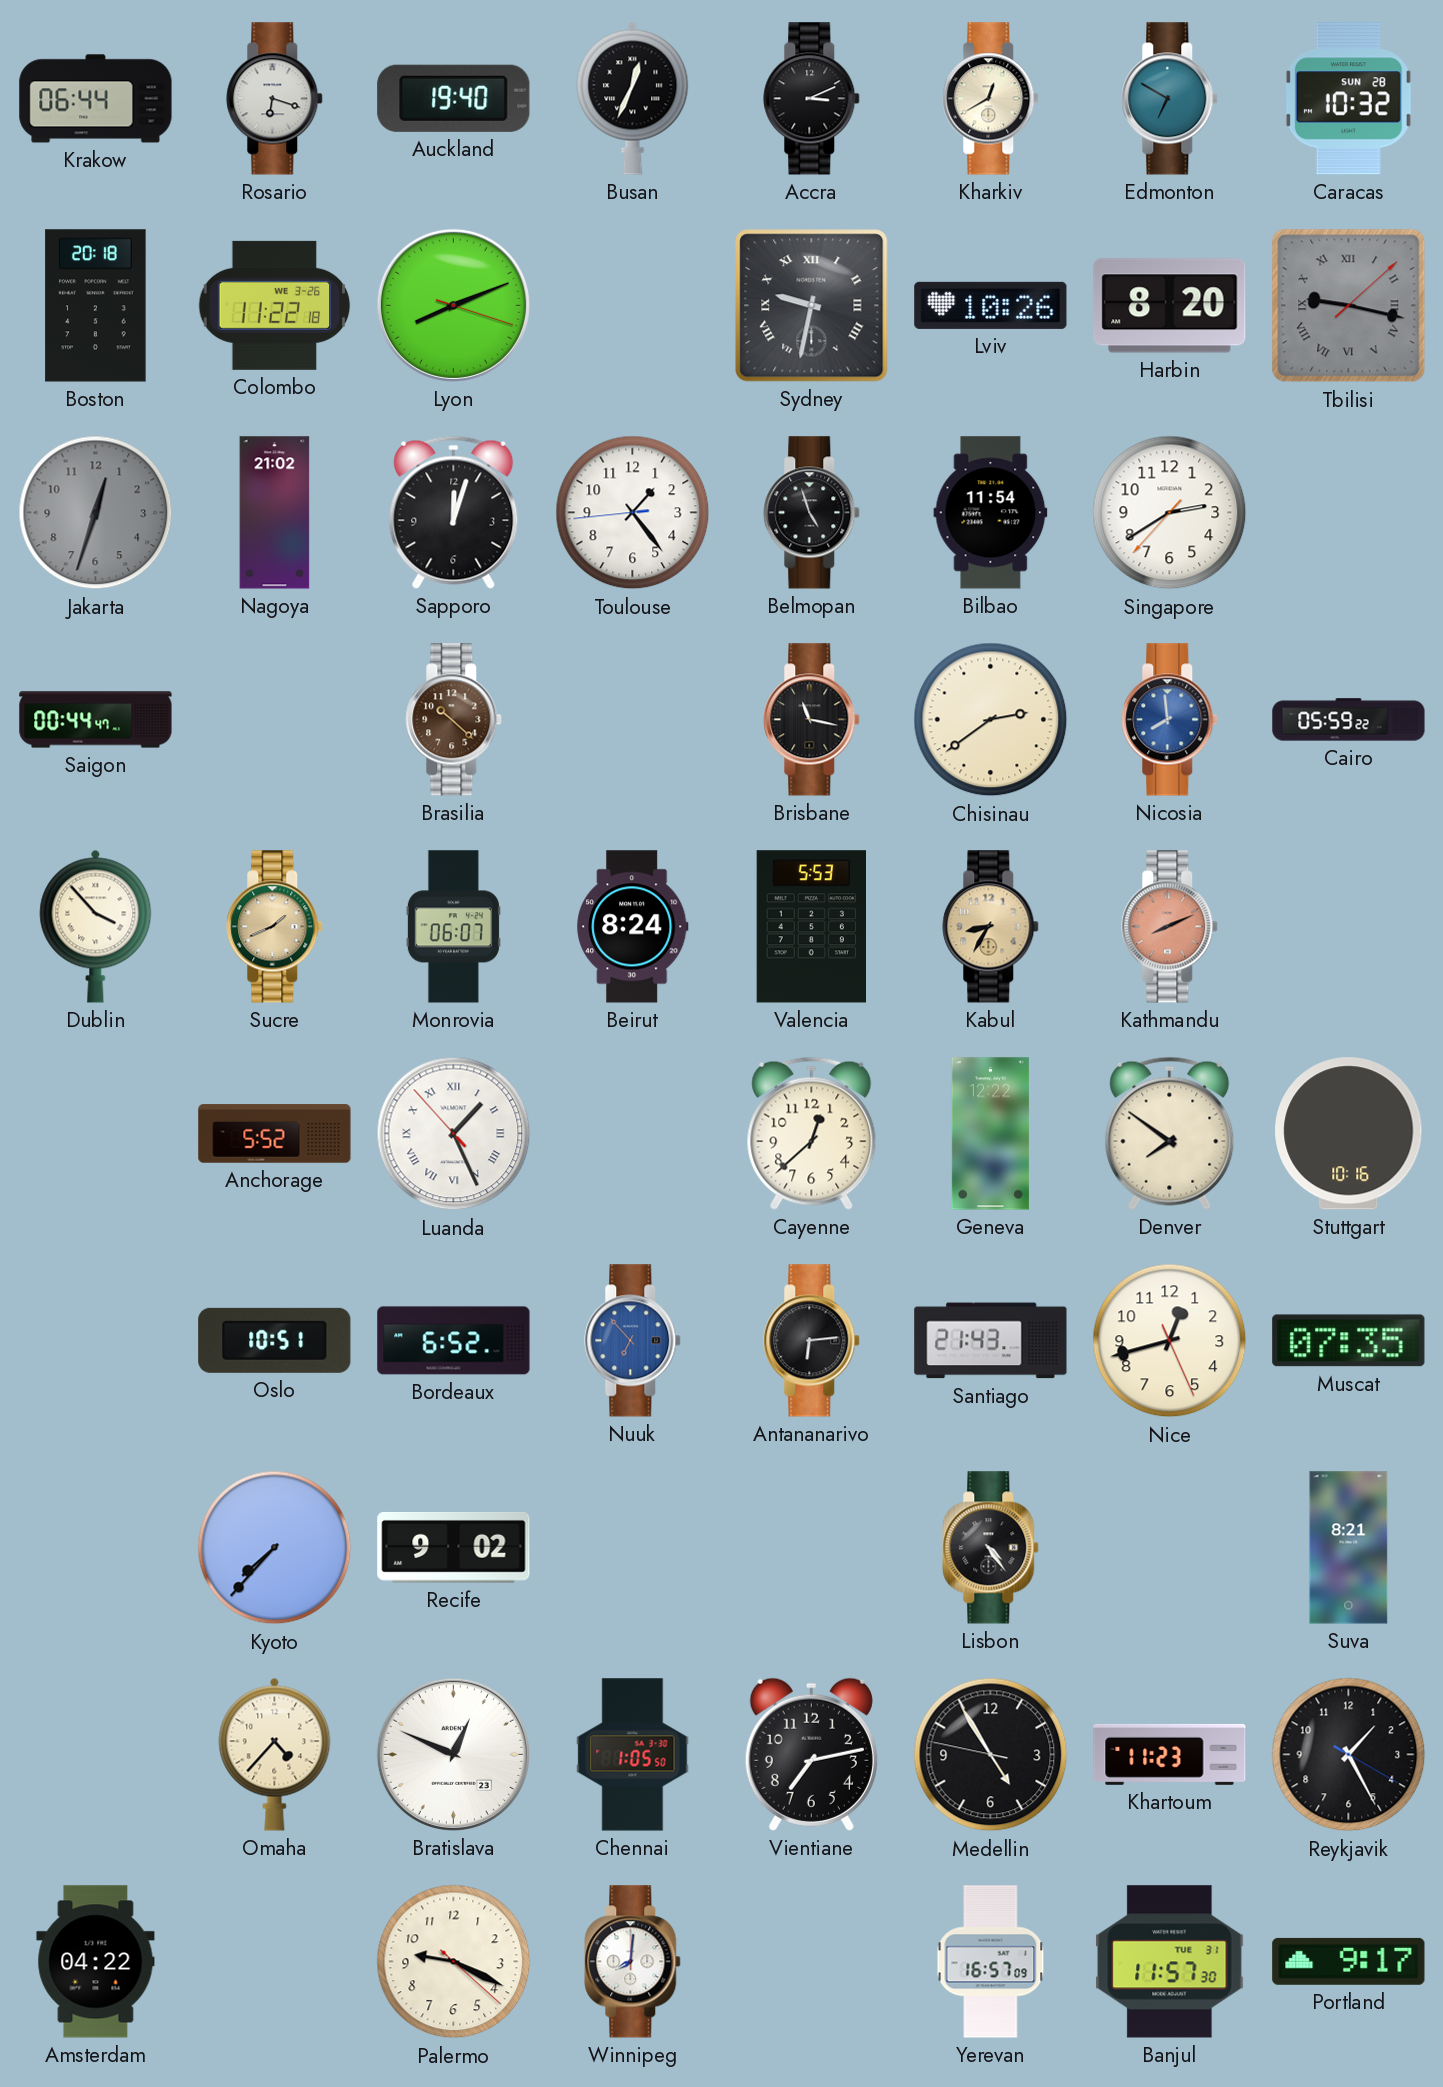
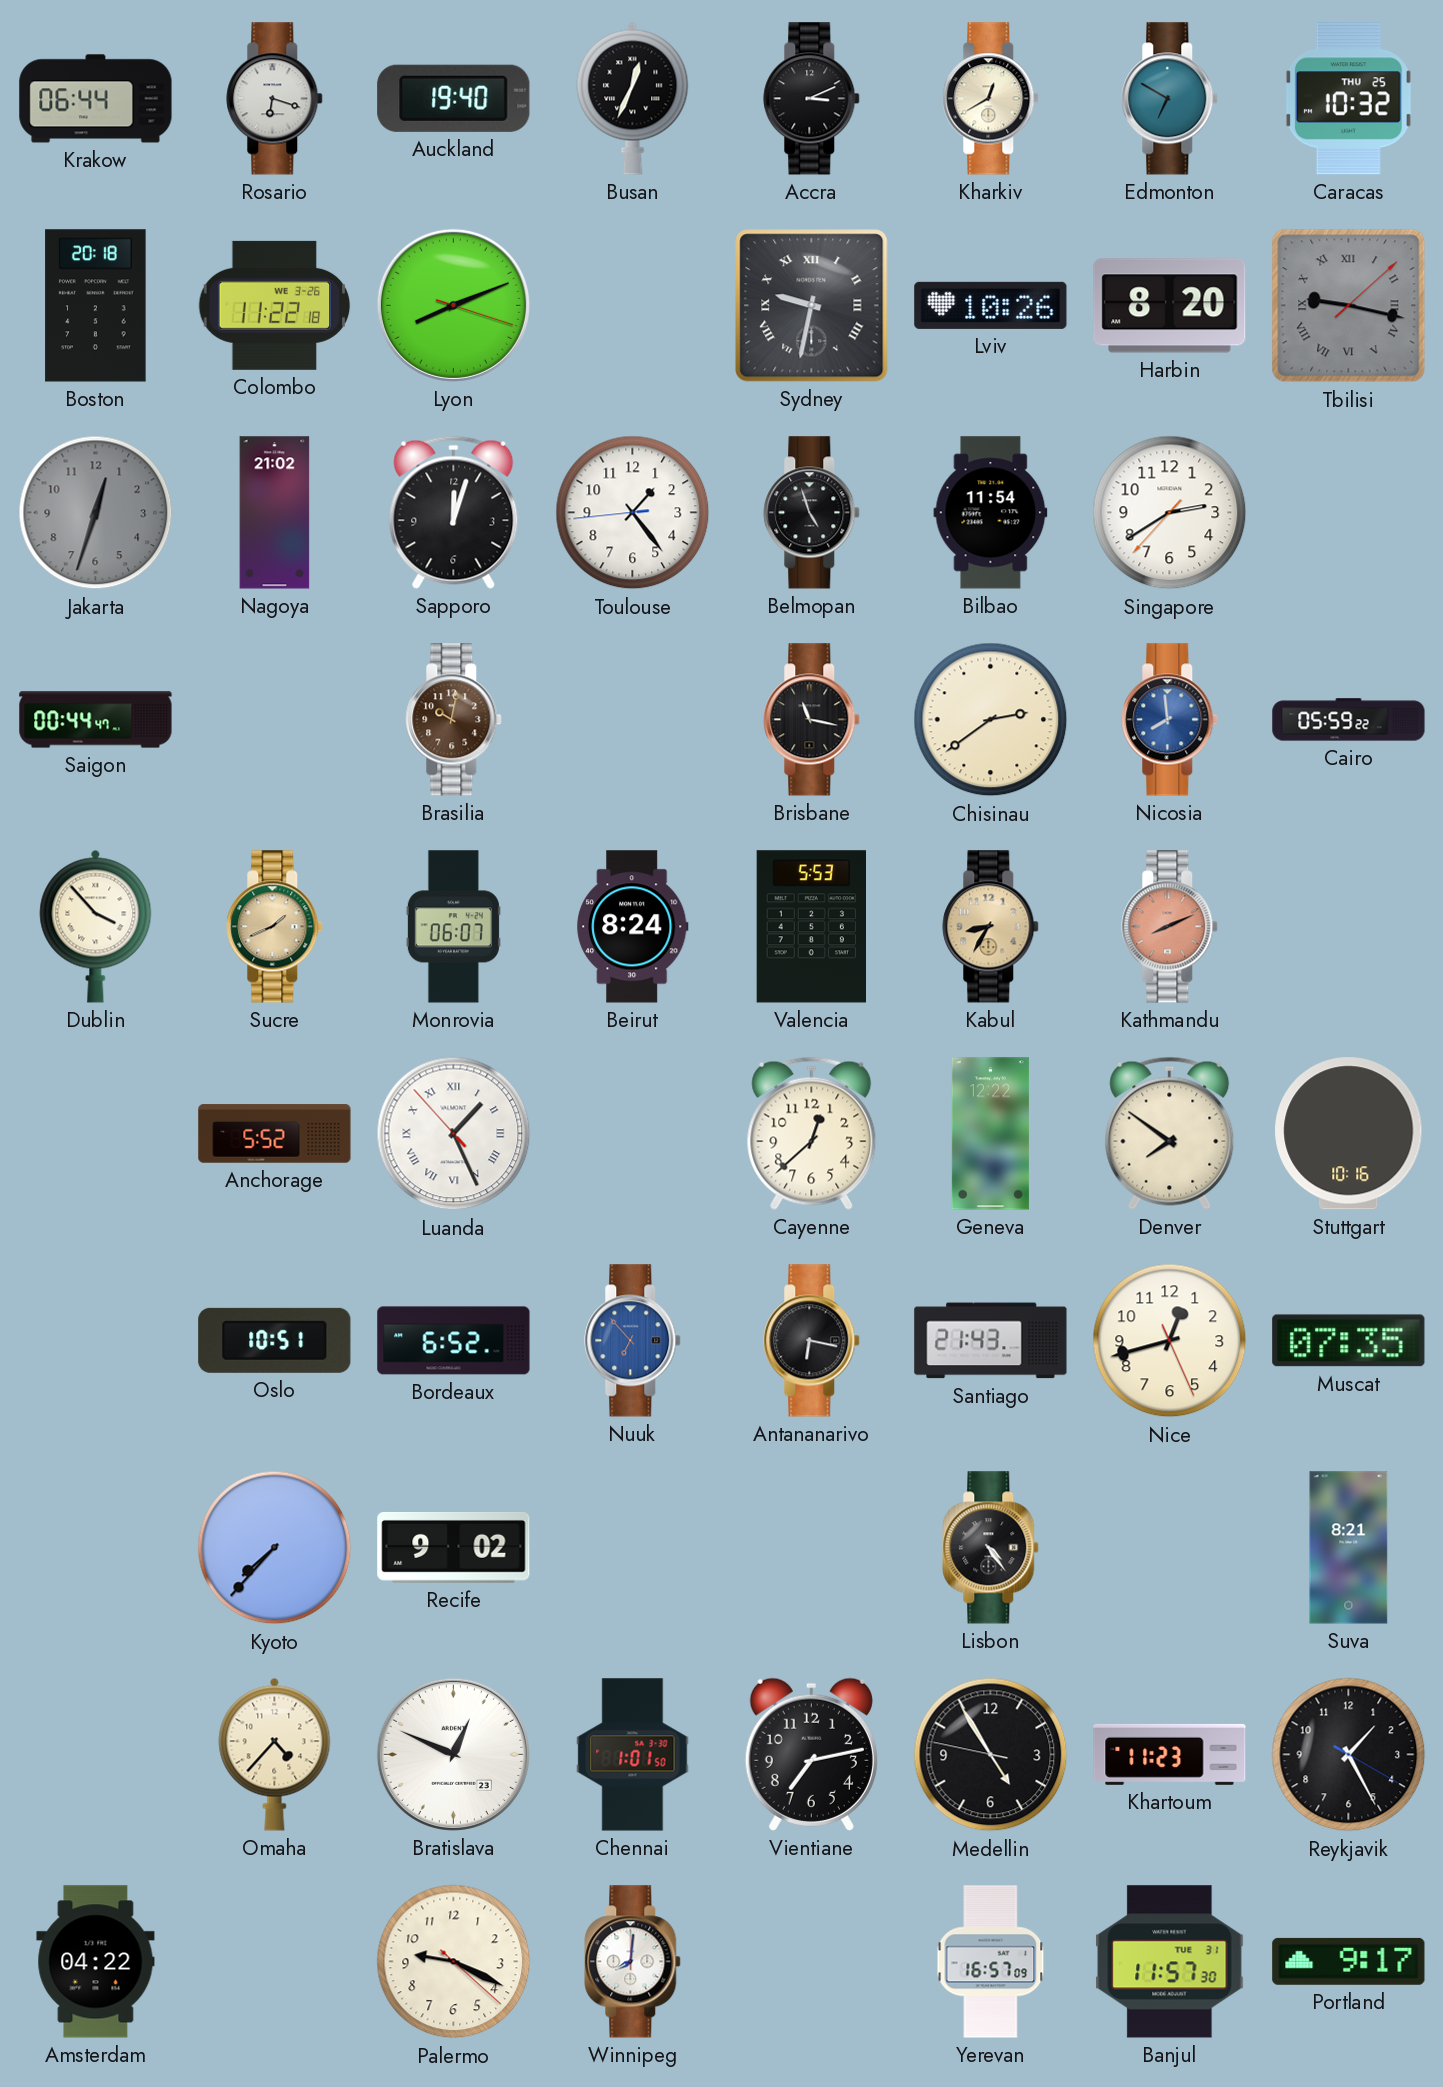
Caracas date: SUN 28 -> THU 25
Brasilia: 10:22 -> 10:02
Antananarivo: 6:14 -> 6:17
Chennai: 1:05 -> 1:01
